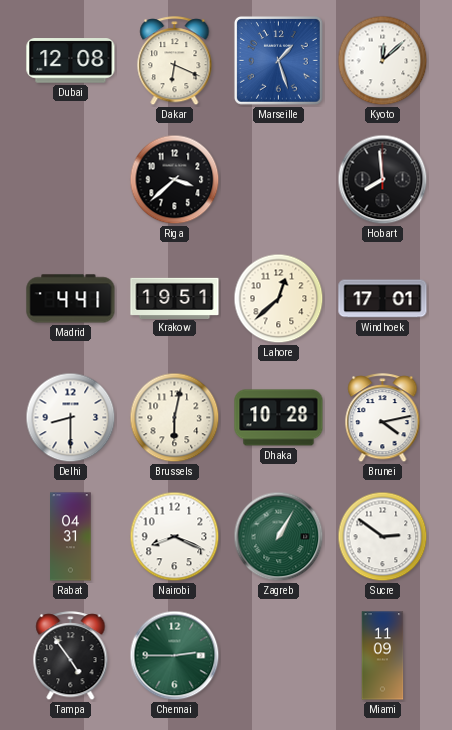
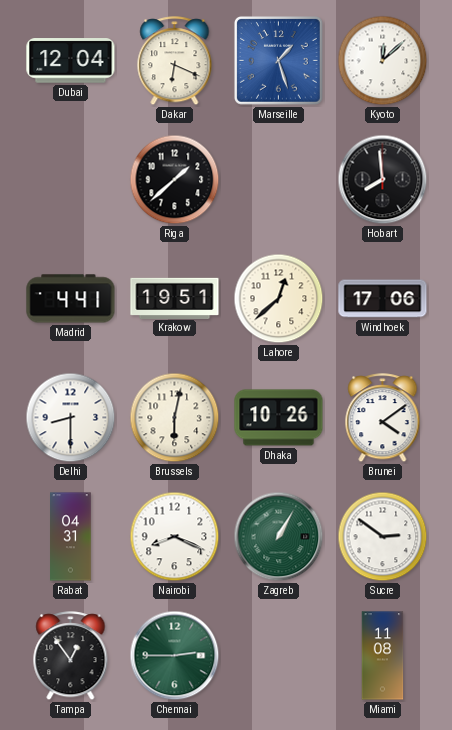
Dubai: 12:08 -> 12:04
Riga: 3:38 -> 1:38
Windhoek: 17:01 -> 17:06
Dhaka: 10:28 -> 10:26
Brunei: 4:13 -> 4:09
Tampa: 4:54 -> 12:54
Miami: 11:09 -> 11:08
